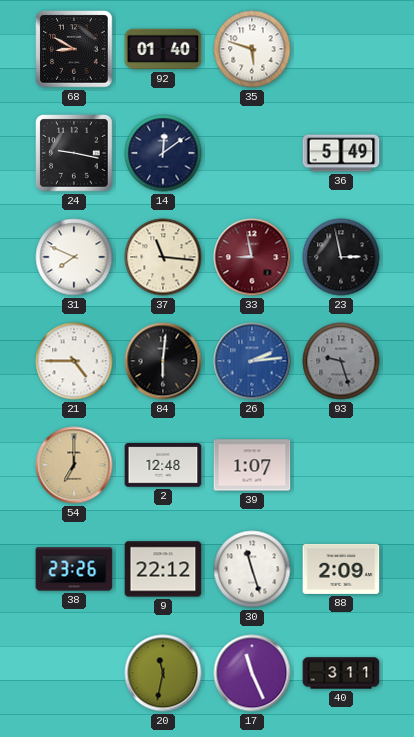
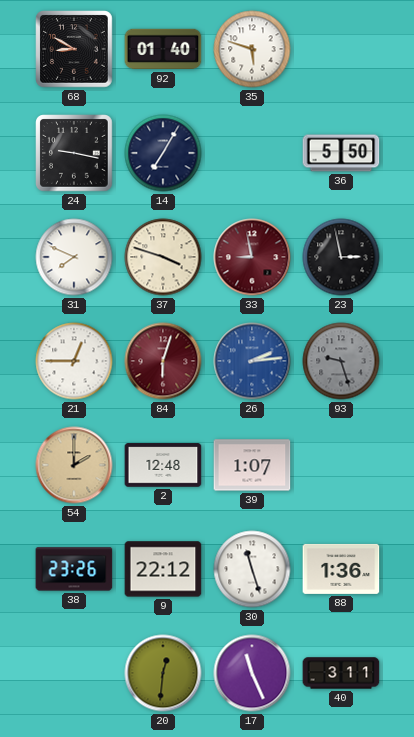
14: 12:09 -> 7:05
36: 5:49 -> 5:50
37: 11:16 -> 3:48
21: 4:45 -> 12:45
84: 6:01 -> 6:03
84 dial: black -> burgundy
54: 7:00 -> 2:00
88: 2:09 -> 1:36
20: 11:32 -> 12:31
